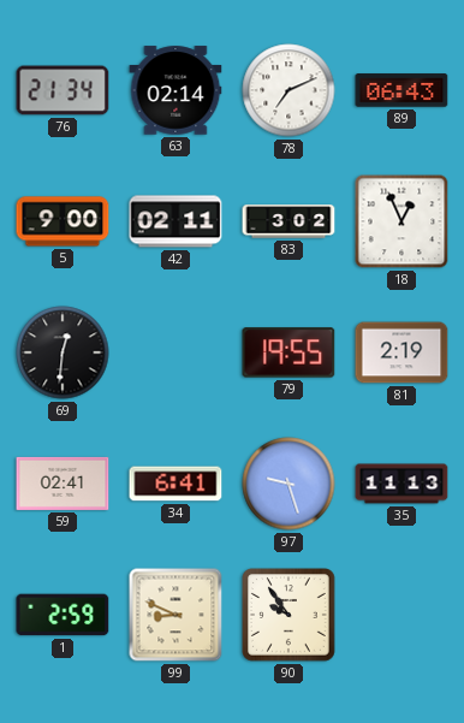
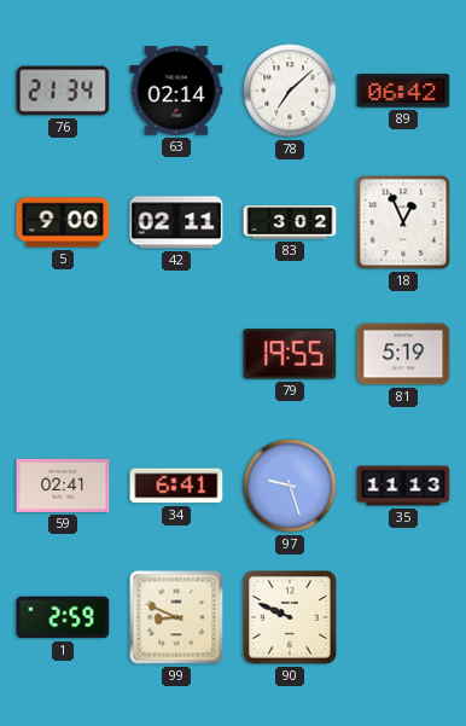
78: 7:11 -> 7:08
89: 06:43 -> 06:42
69: 12:31 -> none
81: 2:19 -> 5:19
90: 9:54 -> 9:49
